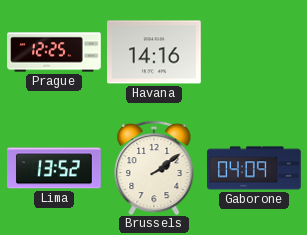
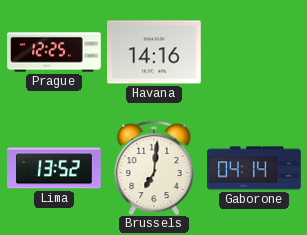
Brussels: 2:09 -> 7:01
Gaborone: 04:09 -> 04:14
